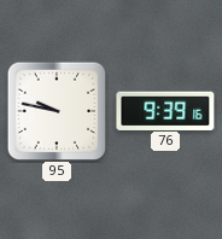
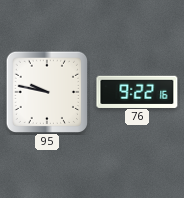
76: 9:39 -> 9:22
